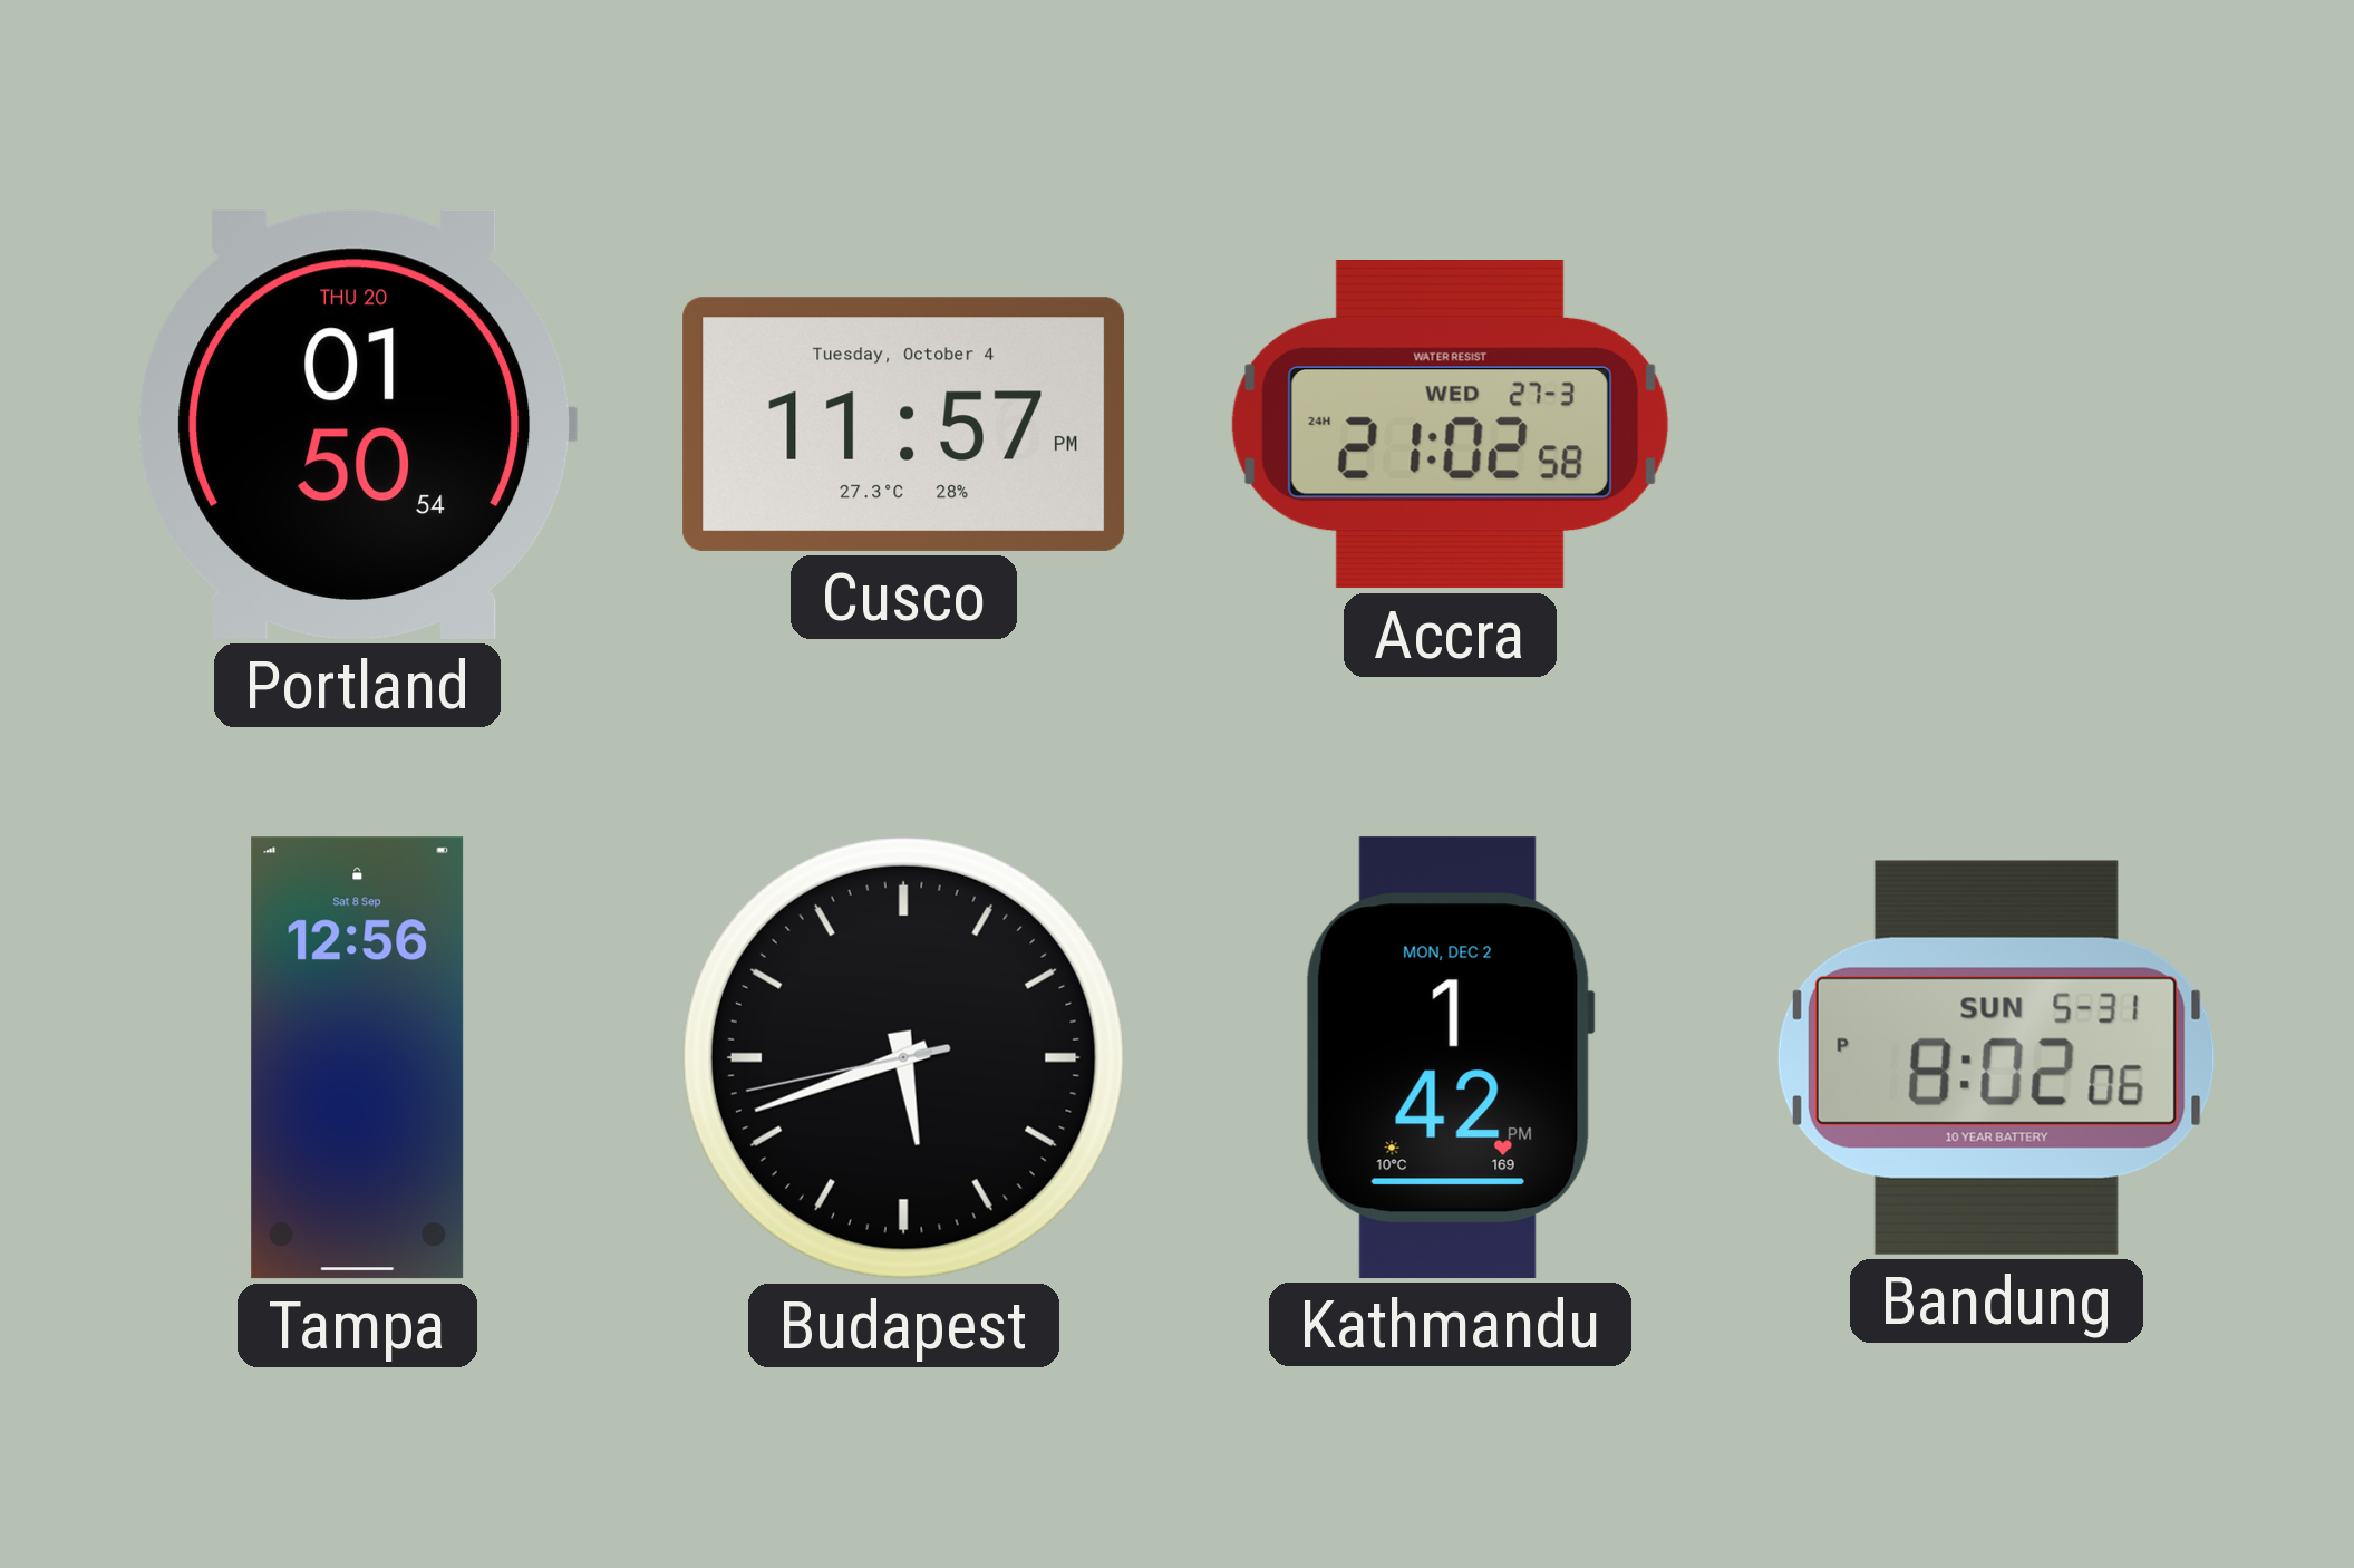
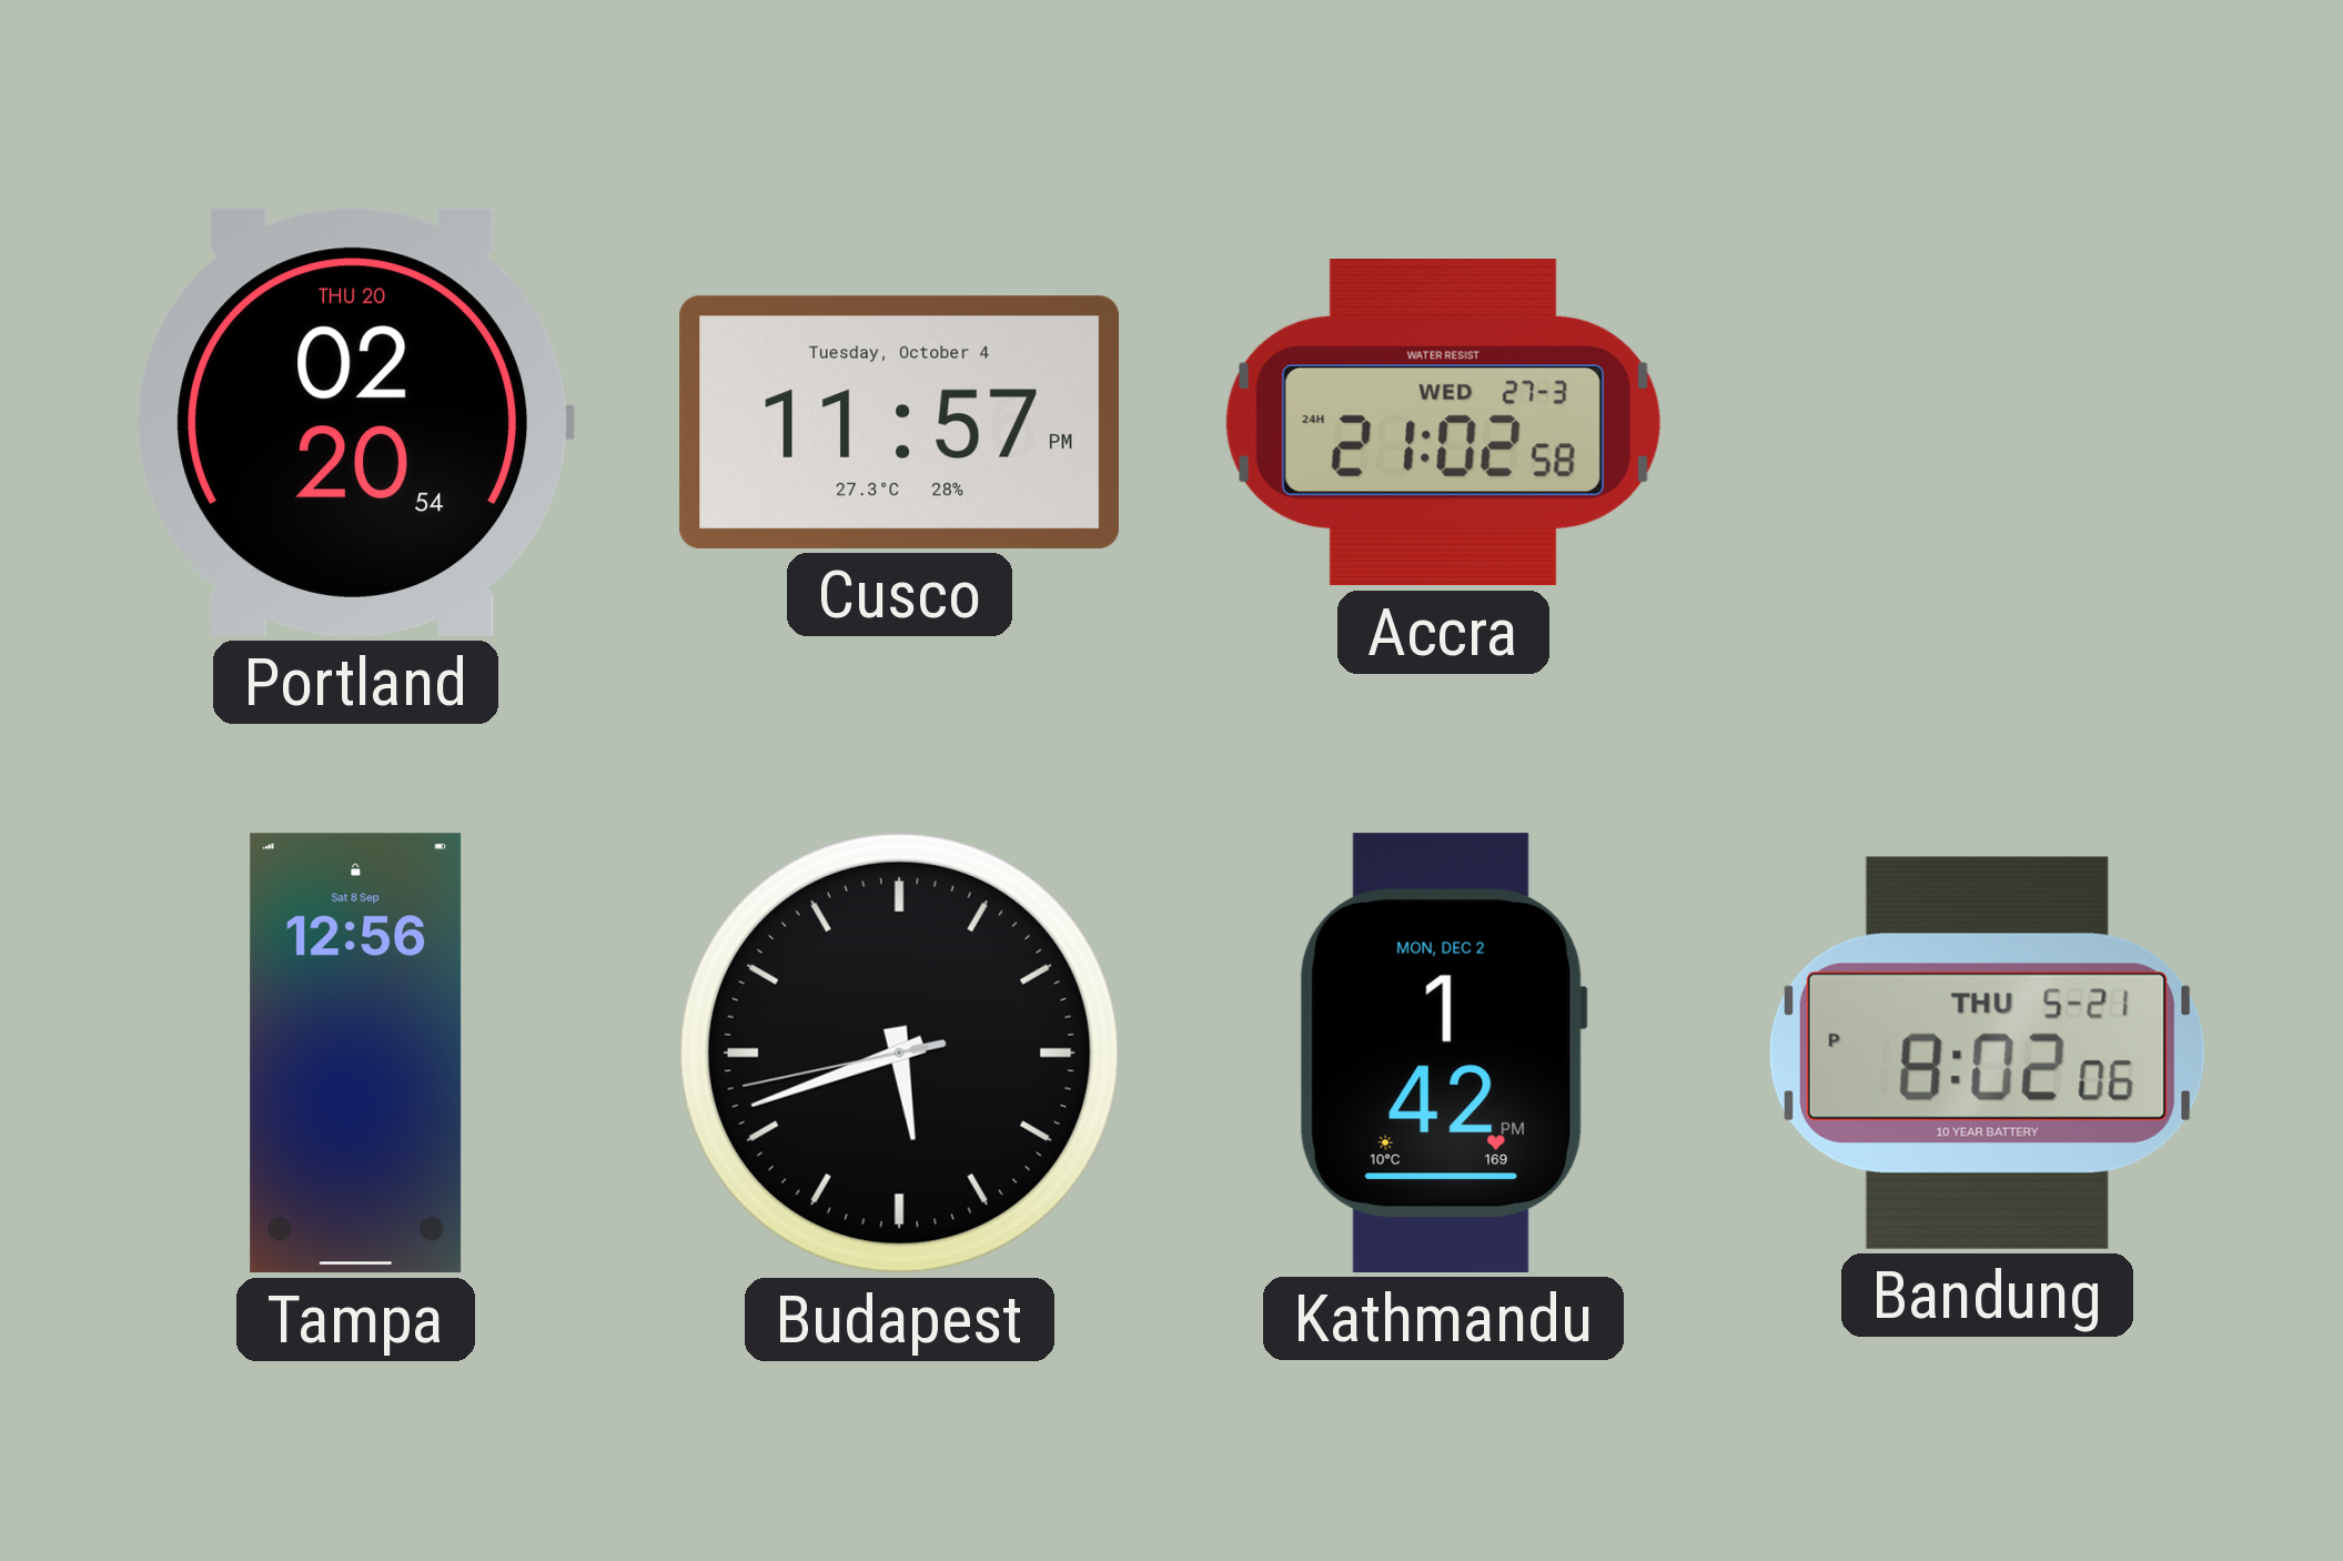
Portland: 01:50 -> 02:20
Bandung date: SUN 5-31 -> THU 5-21
